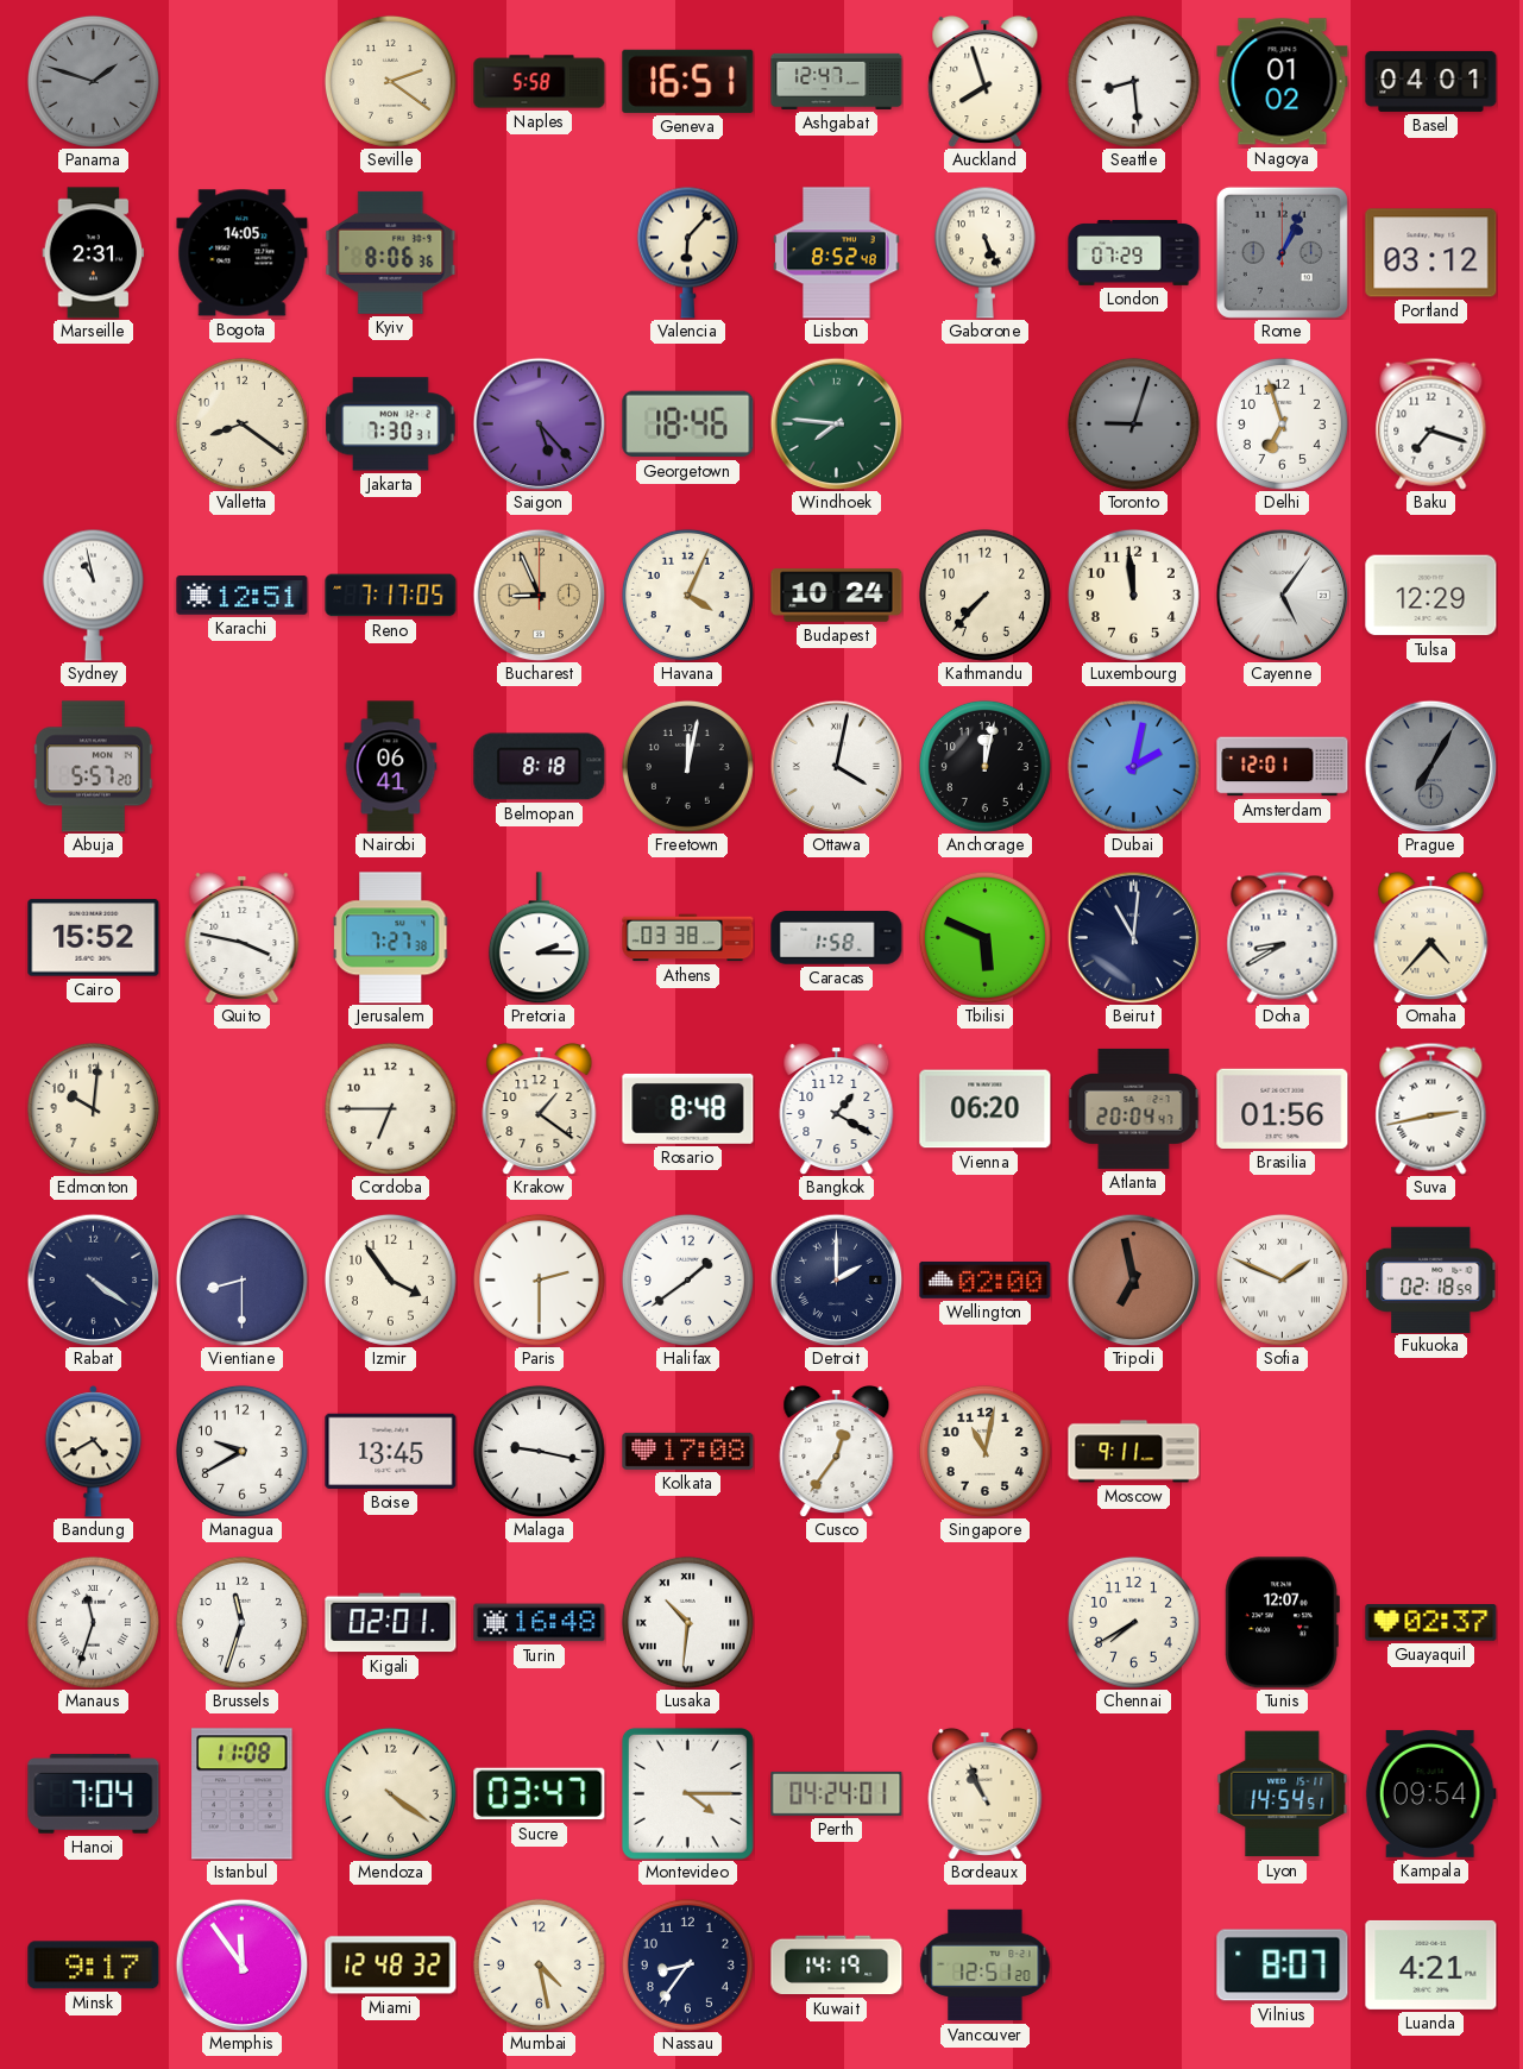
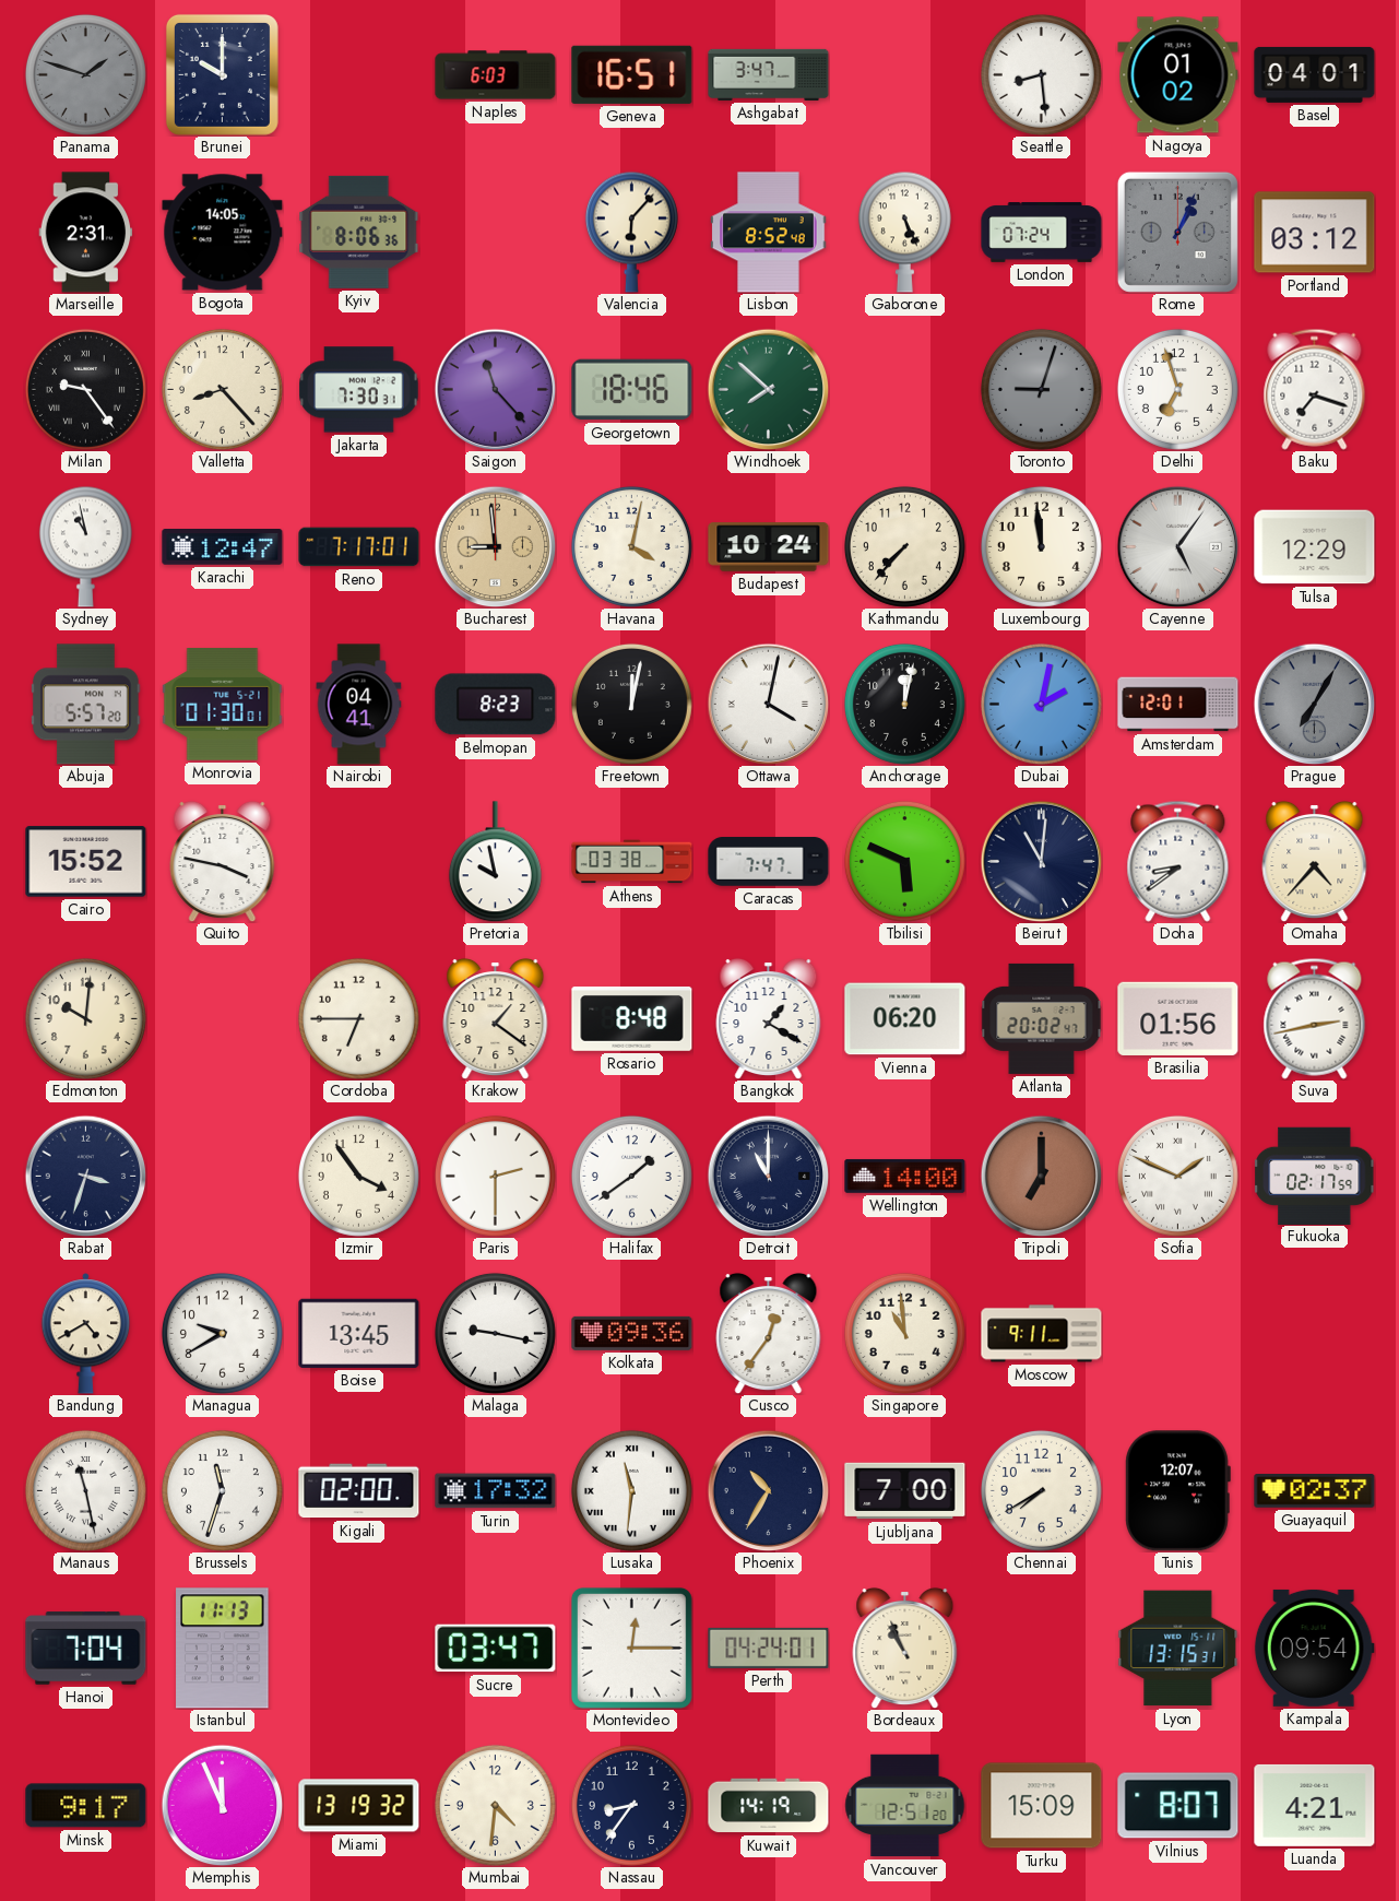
Brunei: none -> 10:00
Seville: 2:21 -> none
Naples: 5:58 -> 6:03
Ashgabat: 12:47 -> 3:47
Auckland: 7:57 -> none
London: 07:29 -> 07:24
Milan: none -> 9:24
Valletta: 8:21 -> 8:23
Saigon: 5:23 -> 11:23
Windhoek: 7:46 -> 7:52
Karachi: 12:51 -> 12:47
Reno: 7:17:05 -> 7:17:01
Bucharest: 8:56 -> 8:59
Havana: 4:04 -> 4:02
Monrovia: none -> 01:30
Nairobi: 06:41 -> 04:41
Belmopan: 8:18 -> 8:23
Jerusalem: 7:27 -> none
Pretoria: 2:15 -> 9:58
Caracas: 1:58 -> 7:47
Doha: 8:40 -> 8:39
Atlanta: 20:04 -> 20:02
Rabat: 4:21 -> 3:33
Vientiane: 8:30 -> none
Detroit: 2:00 -> 11:00
Wellington: 02:00 -> 14:00
Tripoli: 6:58 -> 7:00
Fukuoka: 02:18 -> 02:17
Kolkata: 17:08 -> 09:36
Singapore: 11:02 -> 10:59
Manaus: 11:33 -> 11:28
Kigali: 02:01 -> 02:00
Turin: 16:48 -> 17:32
Lusaka: 10:31 -> 11:31
Phoenix: none -> 10:35
Ljubljana: none -> 7:00
Istanbul: 11:08 -> 11:13
Mendoza: 4:21 -> none
Montevideo: 4:15 -> 12:15
Lyon: 14:54 -> 13:15
Memphis: 11:54 -> 11:56
Miami: 12:48 -> 13:19
Mumbai: 4:28 -> 4:31
Turku: none -> 15:09
